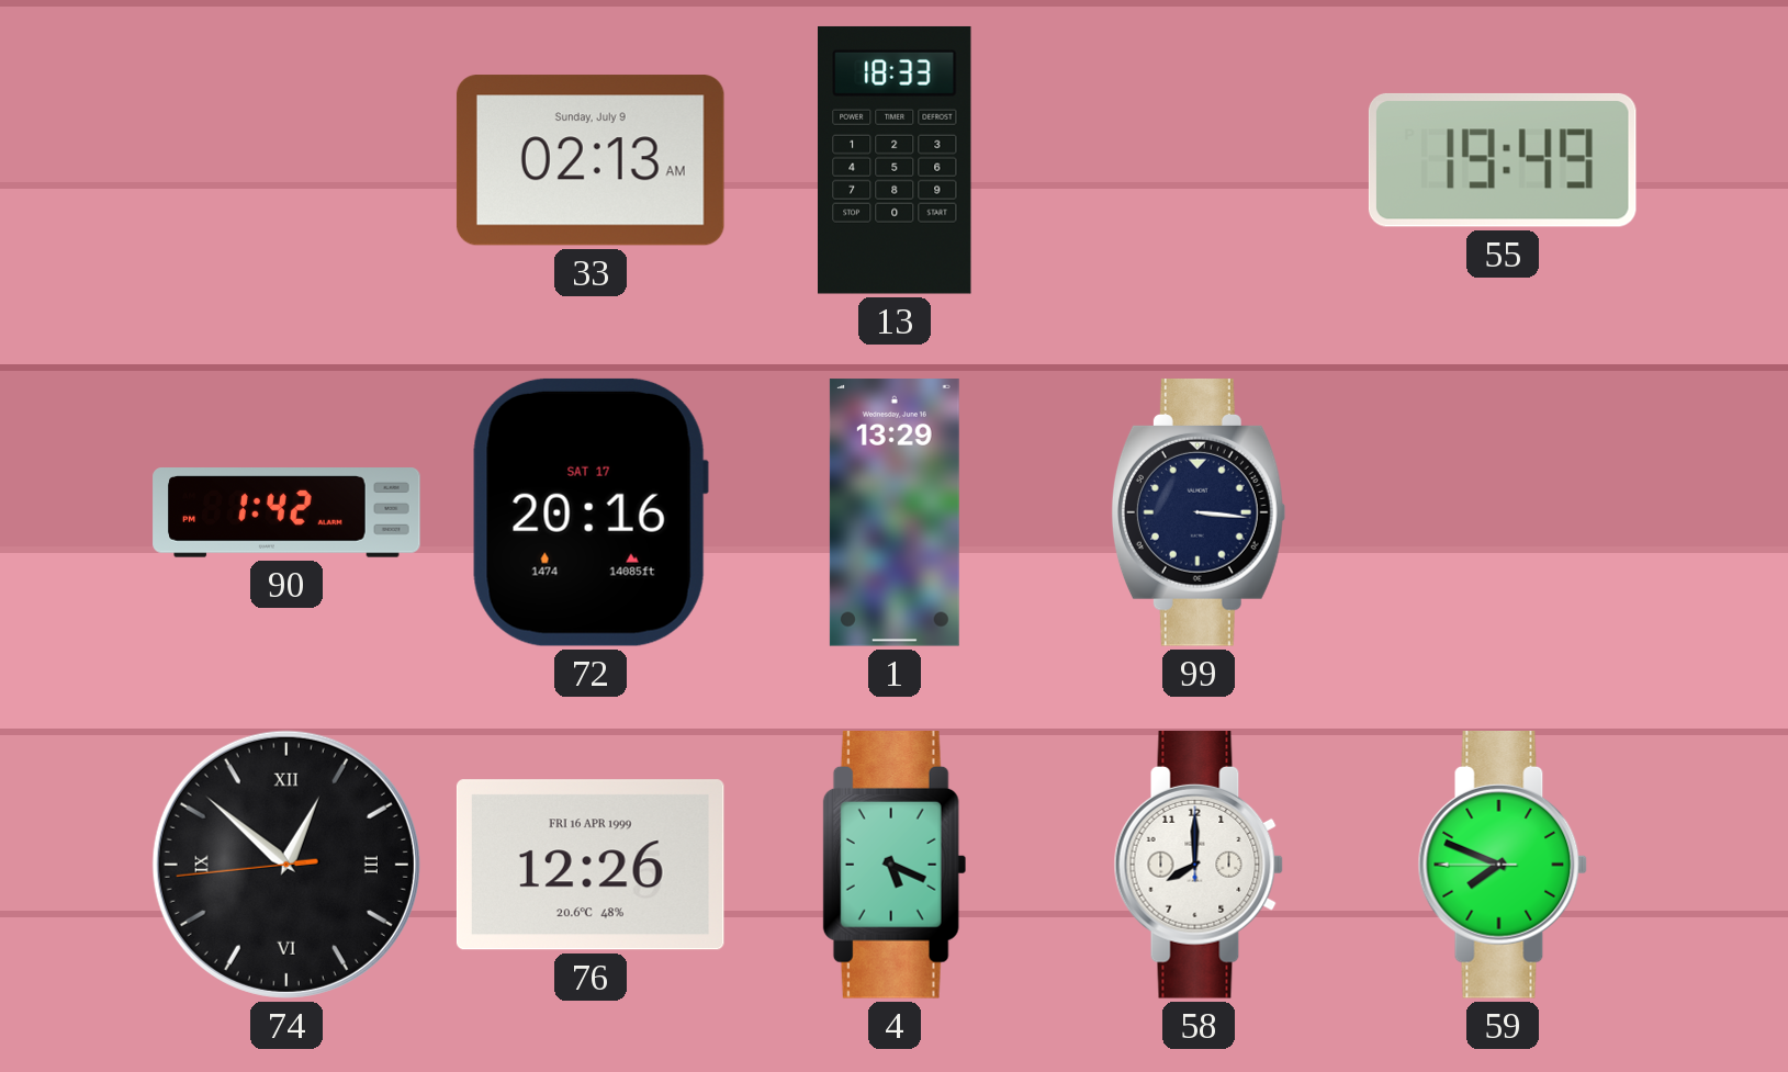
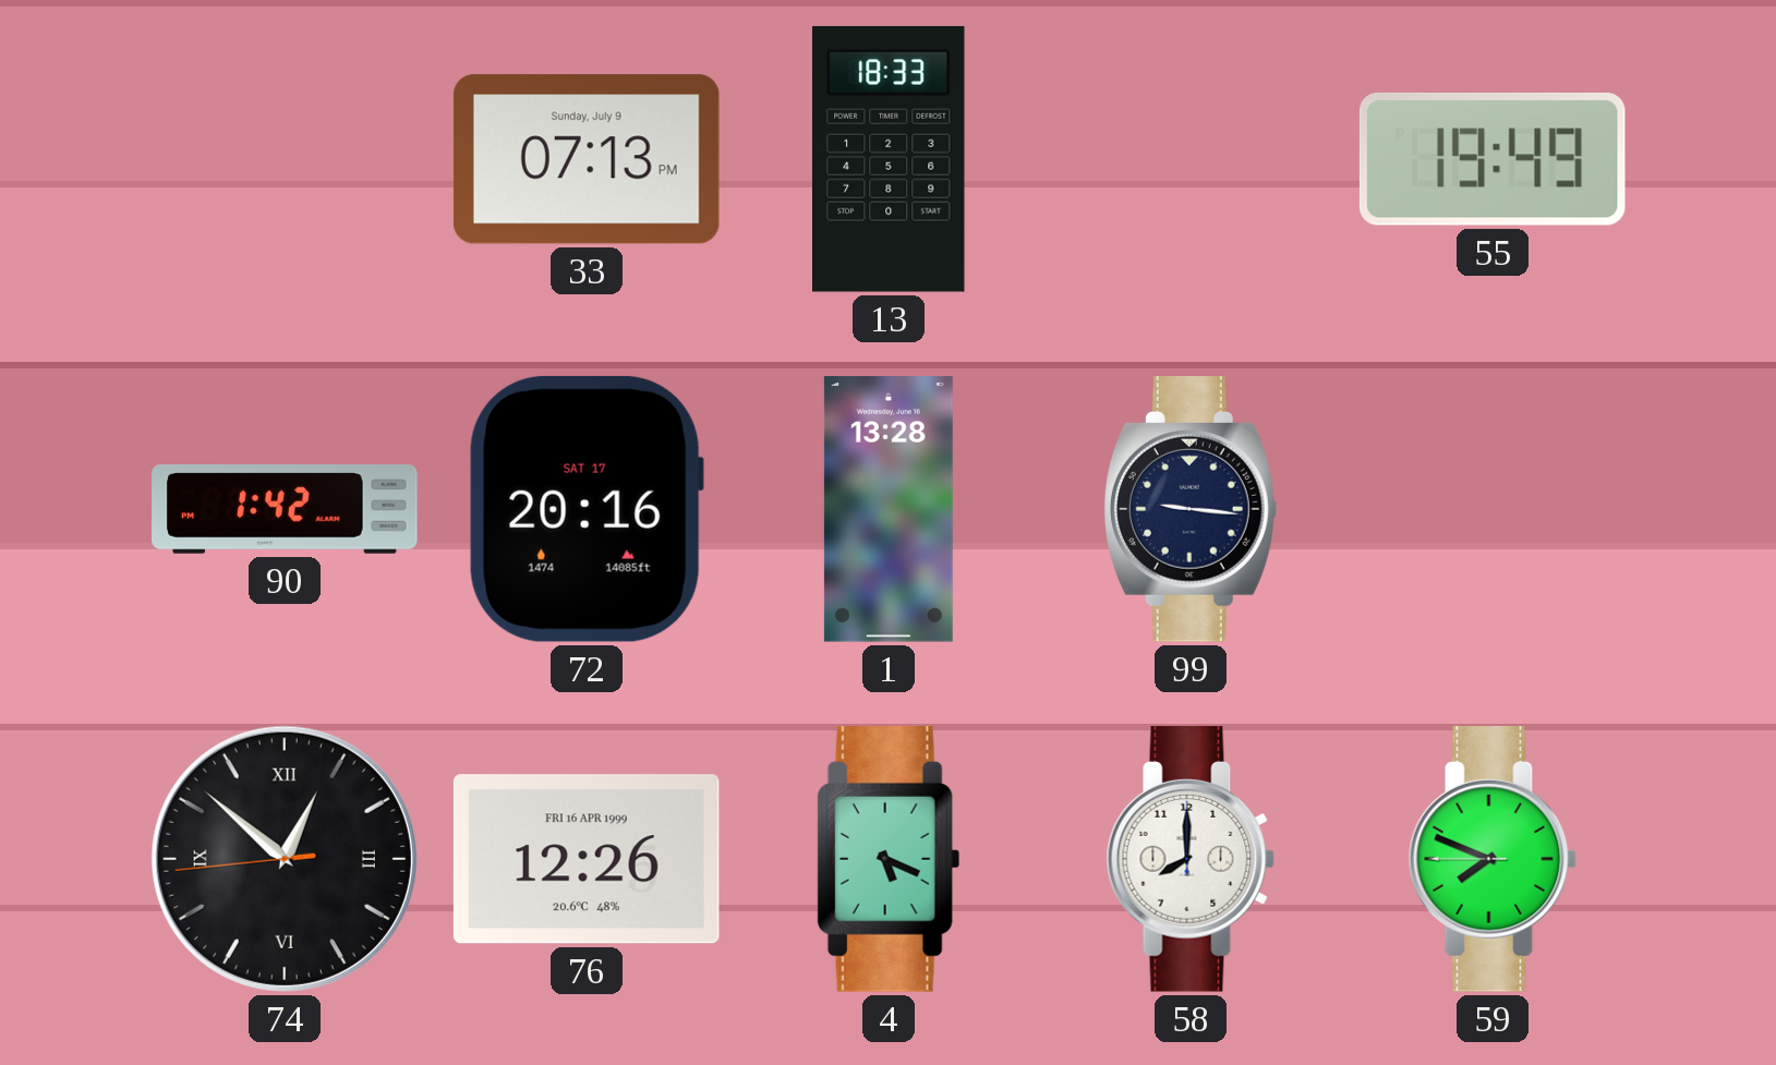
33: 02:13 -> 07:13
1: 13:29 -> 13:28
99: 3:16 -> 9:16
